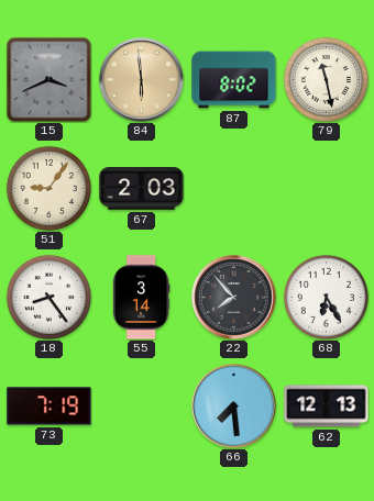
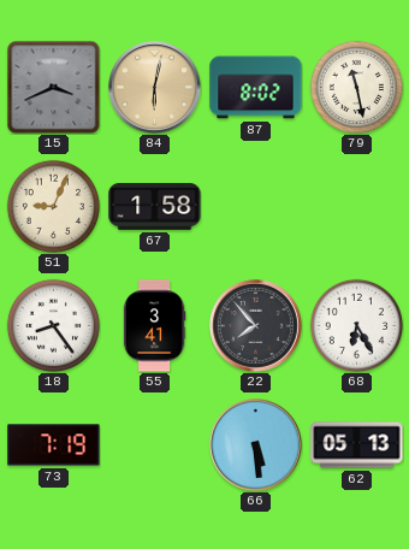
84: 5:59 -> 6:02
51: 9:06 -> 9:04
67: 2:03 -> 1:58
55: 3:14 -> 3:41
66: 7:29 -> 5:29
62: 12:13 -> 05:13
